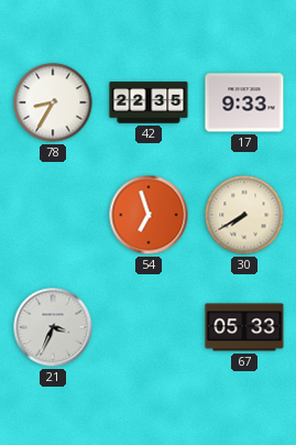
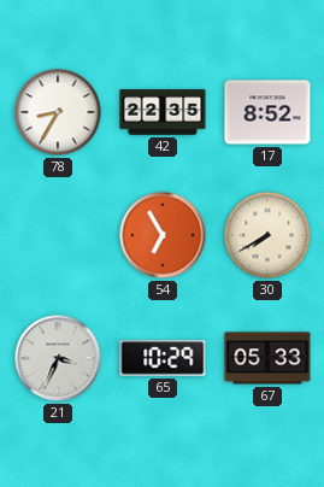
17: 9:33 -> 8:52
54: 6:57 -> 6:55
65: none -> 10:29
